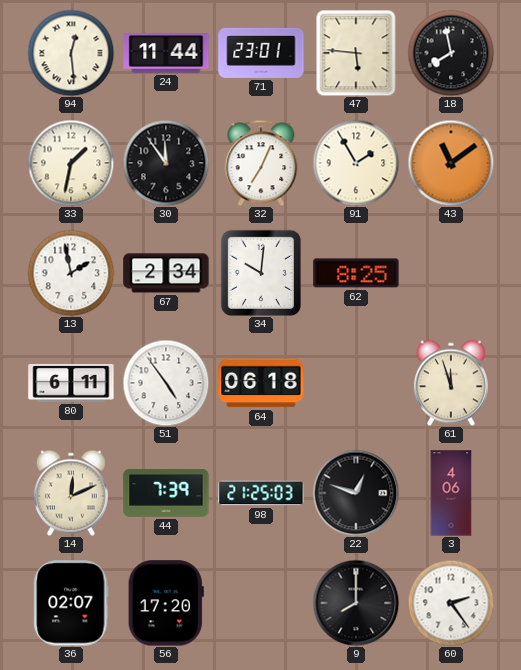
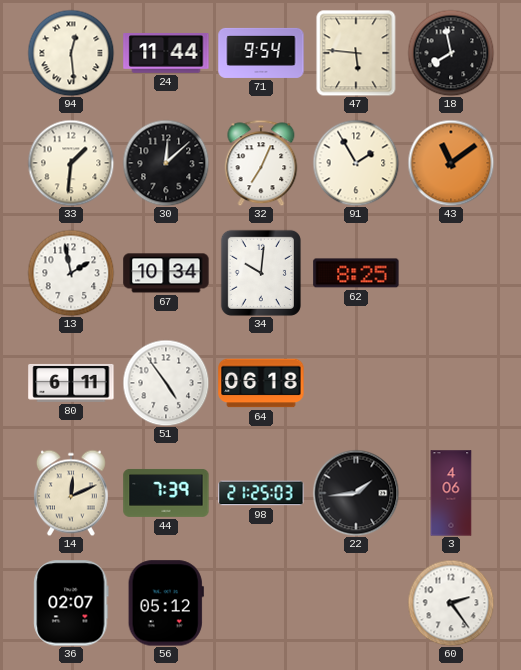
71: 23:01 -> 9:54
33: 1:32 -> 1:31
30: 11:54 -> 12:08
67: 2:34 -> 10:34
61: 11:57 -> none
22: 12:48 -> 1:44
56: 17:20 -> 05:12
9: 8:00 -> none
